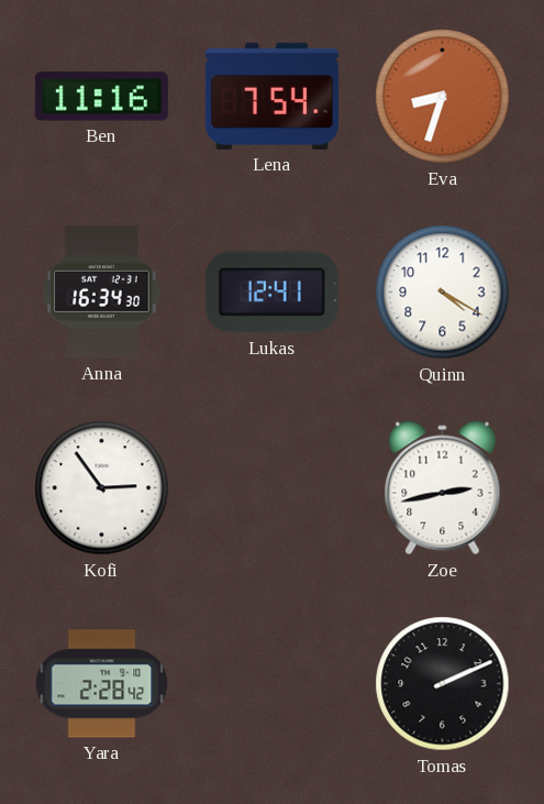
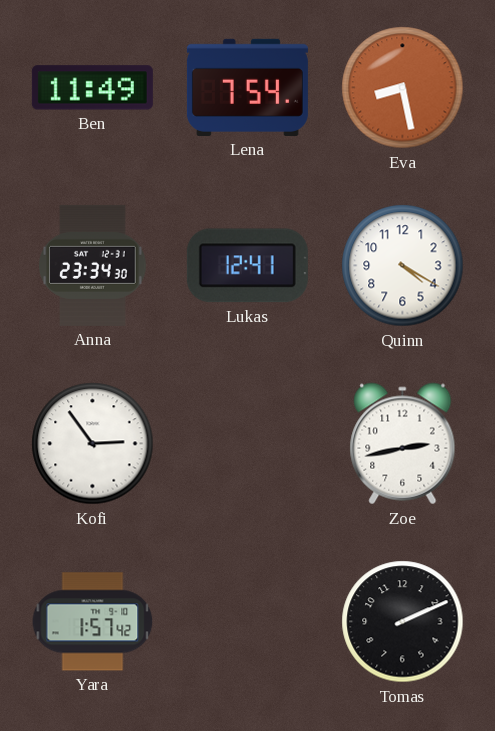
Ben: 11:16 -> 11:49
Eva: 8:33 -> 8:28
Anna: 16:34 -> 23:34
Yara: 2:28 -> 1:57
